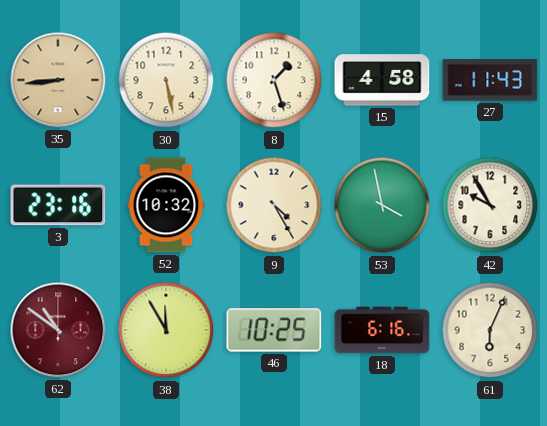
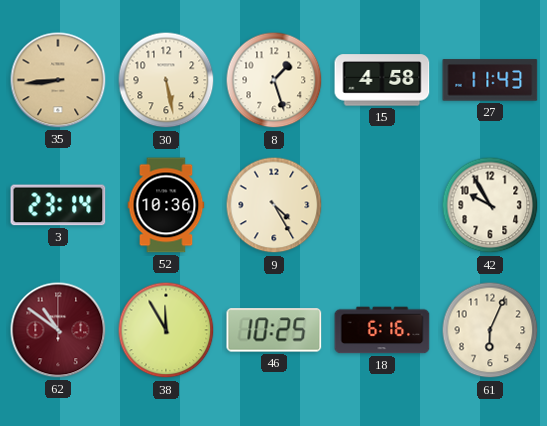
3: 23:16 -> 23:14
52: 10:32 -> 10:36
53: 3:58 -> none
